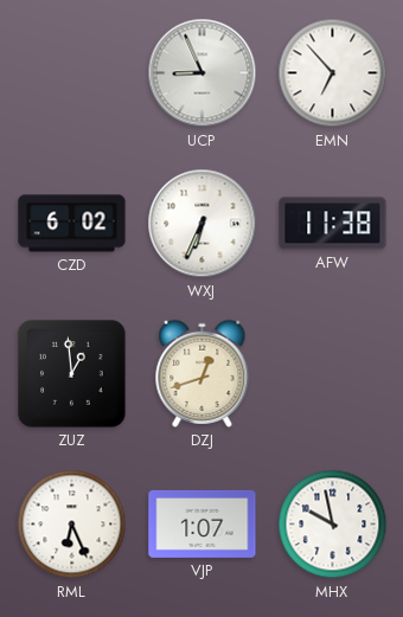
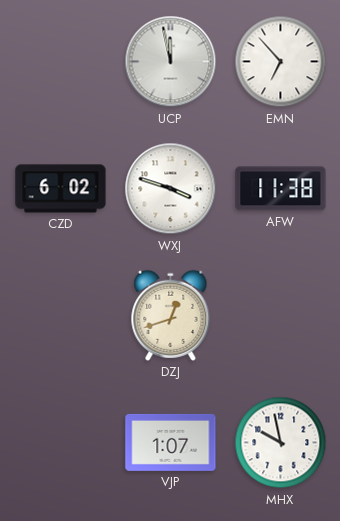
UCP: 8:56 -> 11:58
WXJ: 6:34 -> 3:48
ZUZ: 12:59 -> none
RML: 6:26 -> none
